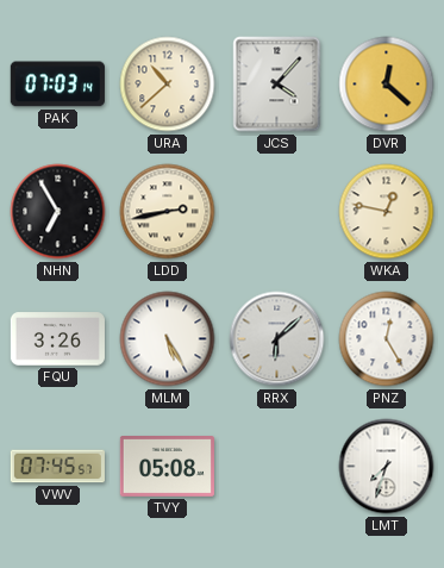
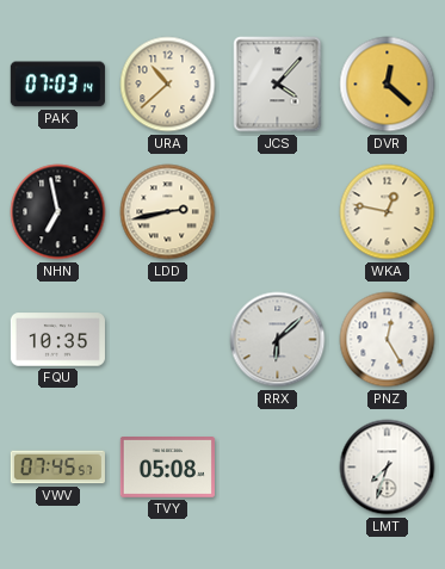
NHN: 6:55 -> 6:58
FQU: 3:26 -> 10:35
MLM: 5:25 -> none
